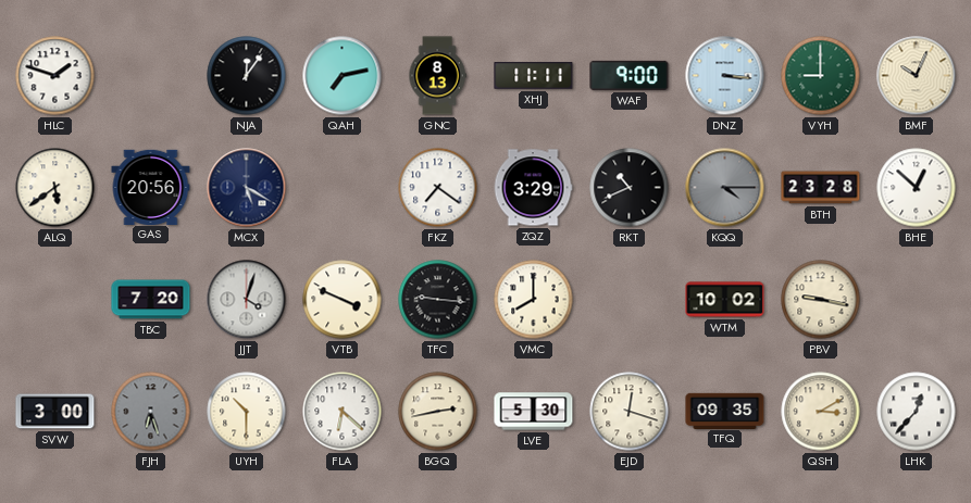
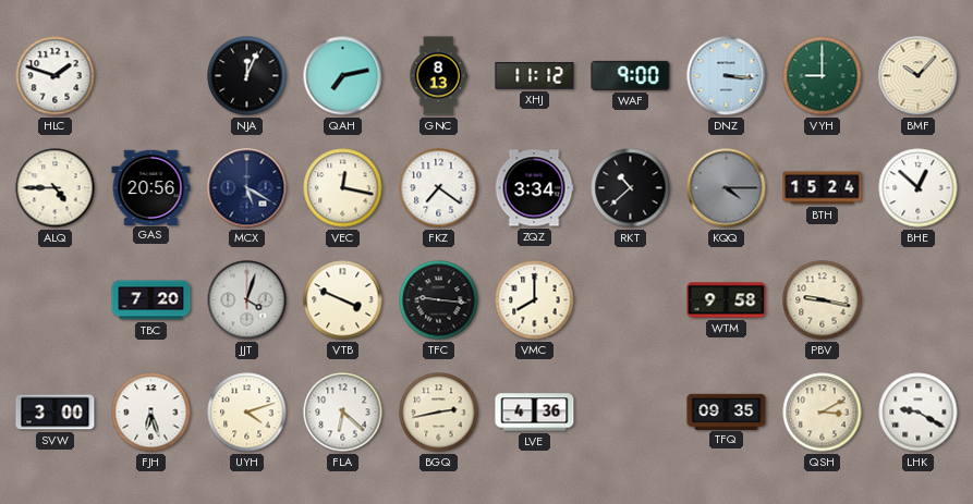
NJA: 12:06 -> 12:04
XHJ: 11:11 -> 11:12
BMF: 10:04 -> 10:07
ALQ: 5:39 -> 4:45
VEC: none -> 12:17
ZQZ: 3:29 -> 3:34
RKT: 10:41 -> 10:38
BTH: 23:28 -> 15:24
WTM: 10:02 -> 9:58
FJH dial: grey -> white
UYH: 10:30 -> 4:12
LVE: 5:30 -> 4:36
EJD: 12:18 -> none
LHK: 12:37 -> 9:20
